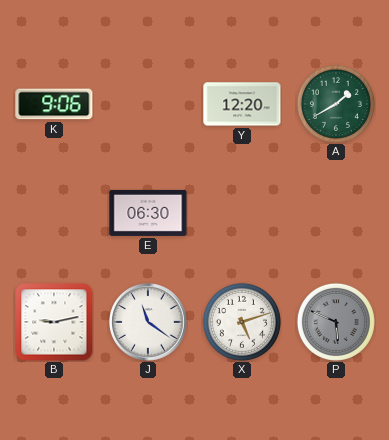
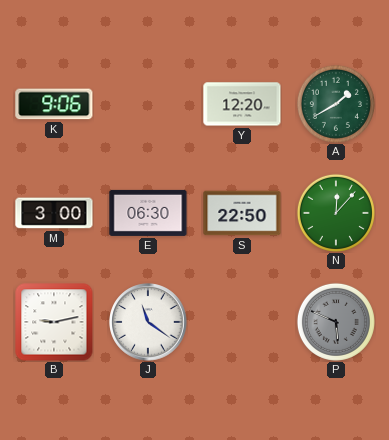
M: none -> 3:00
S: none -> 22:50
N: none -> 12:07
X: 5:12 -> none
